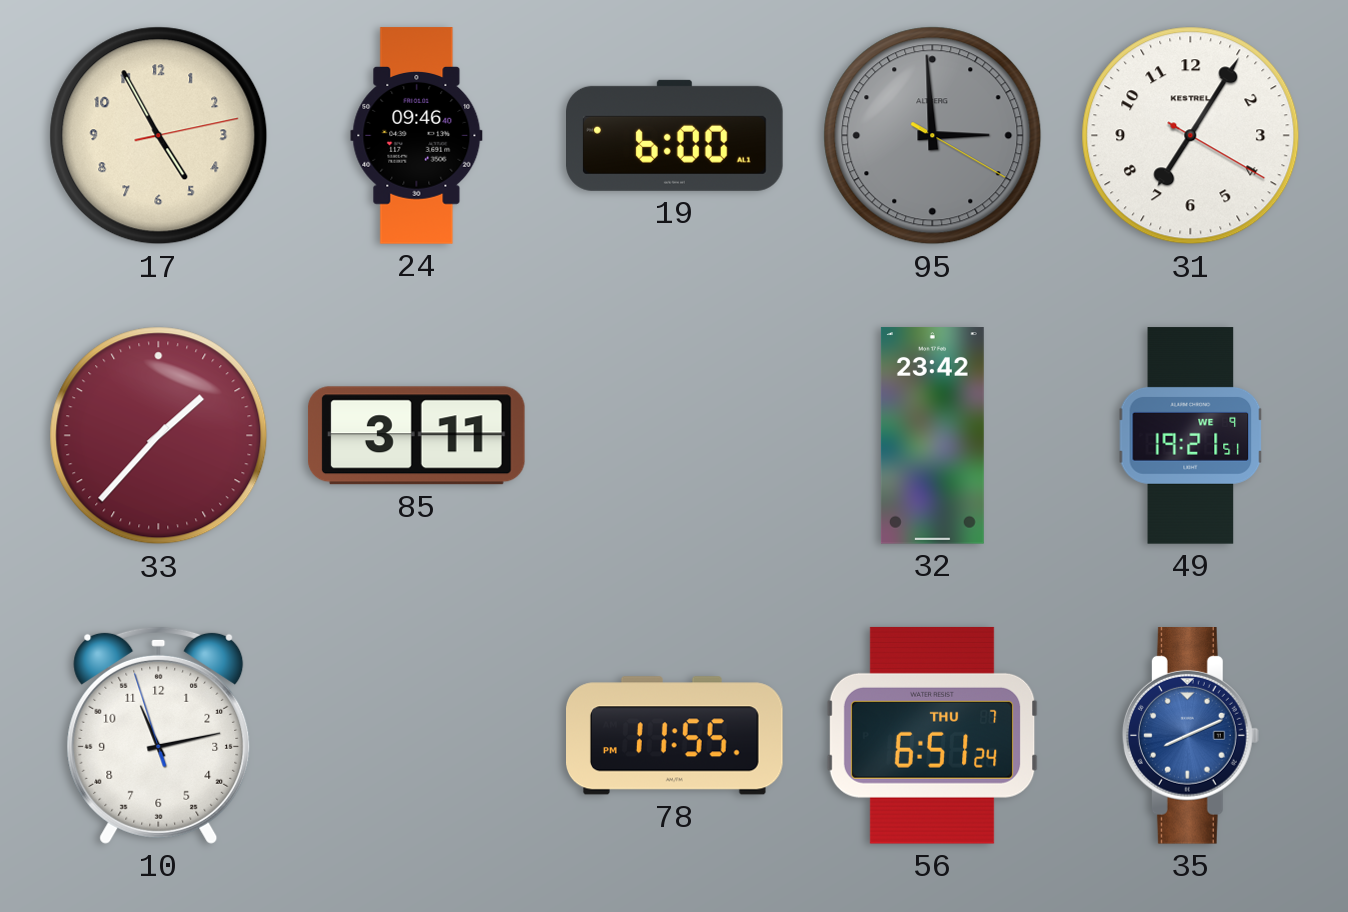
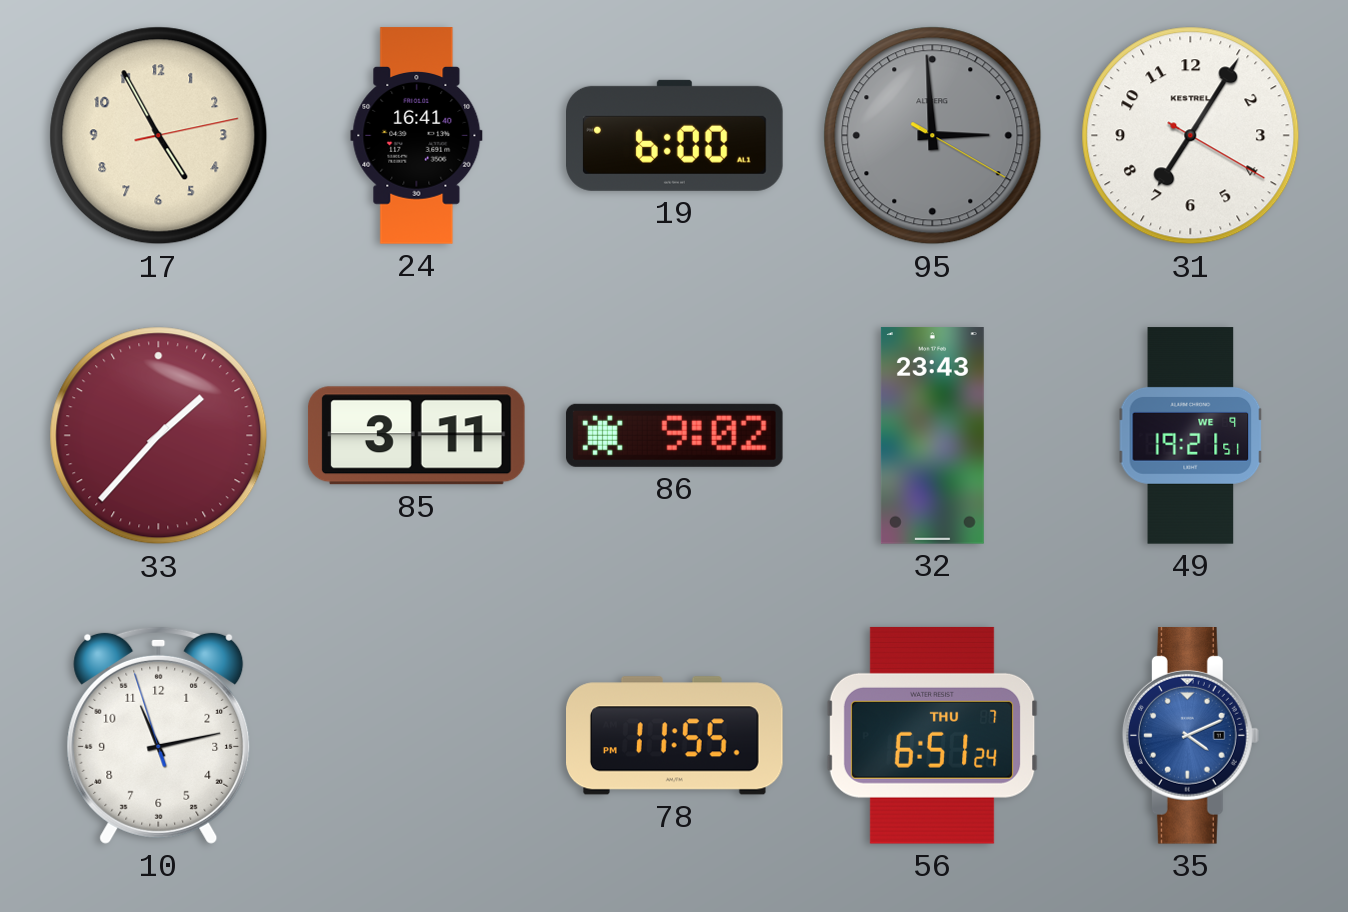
24: 09:46 -> 16:41
86: none -> 9:02
32: 23:42 -> 23:43
35: 8:11 -> 4:11
